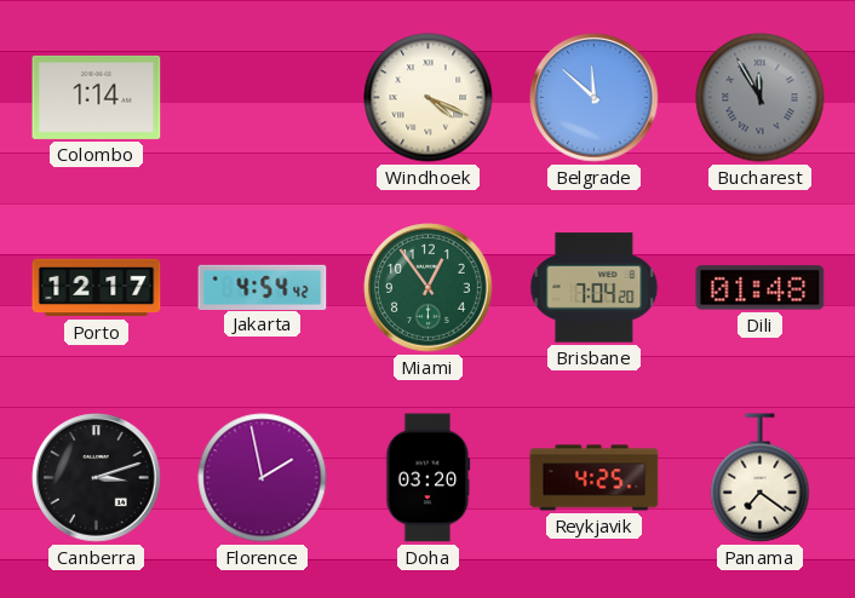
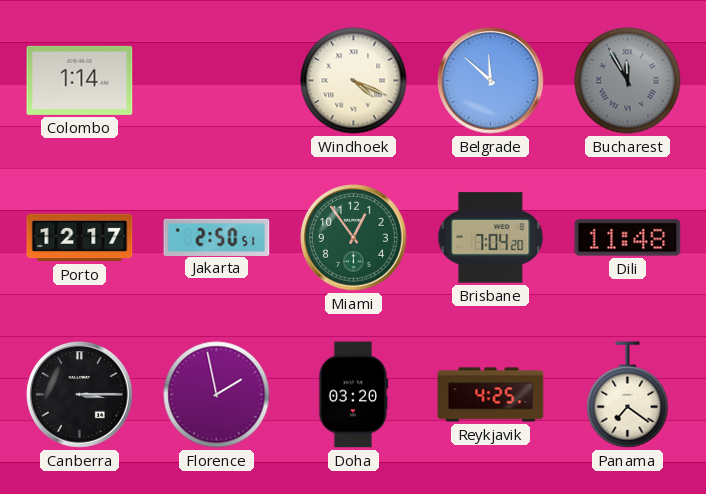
Jakarta: 4:54 -> 2:50
Dili: 01:48 -> 11:48
Canberra: 3:12 -> 3:15
